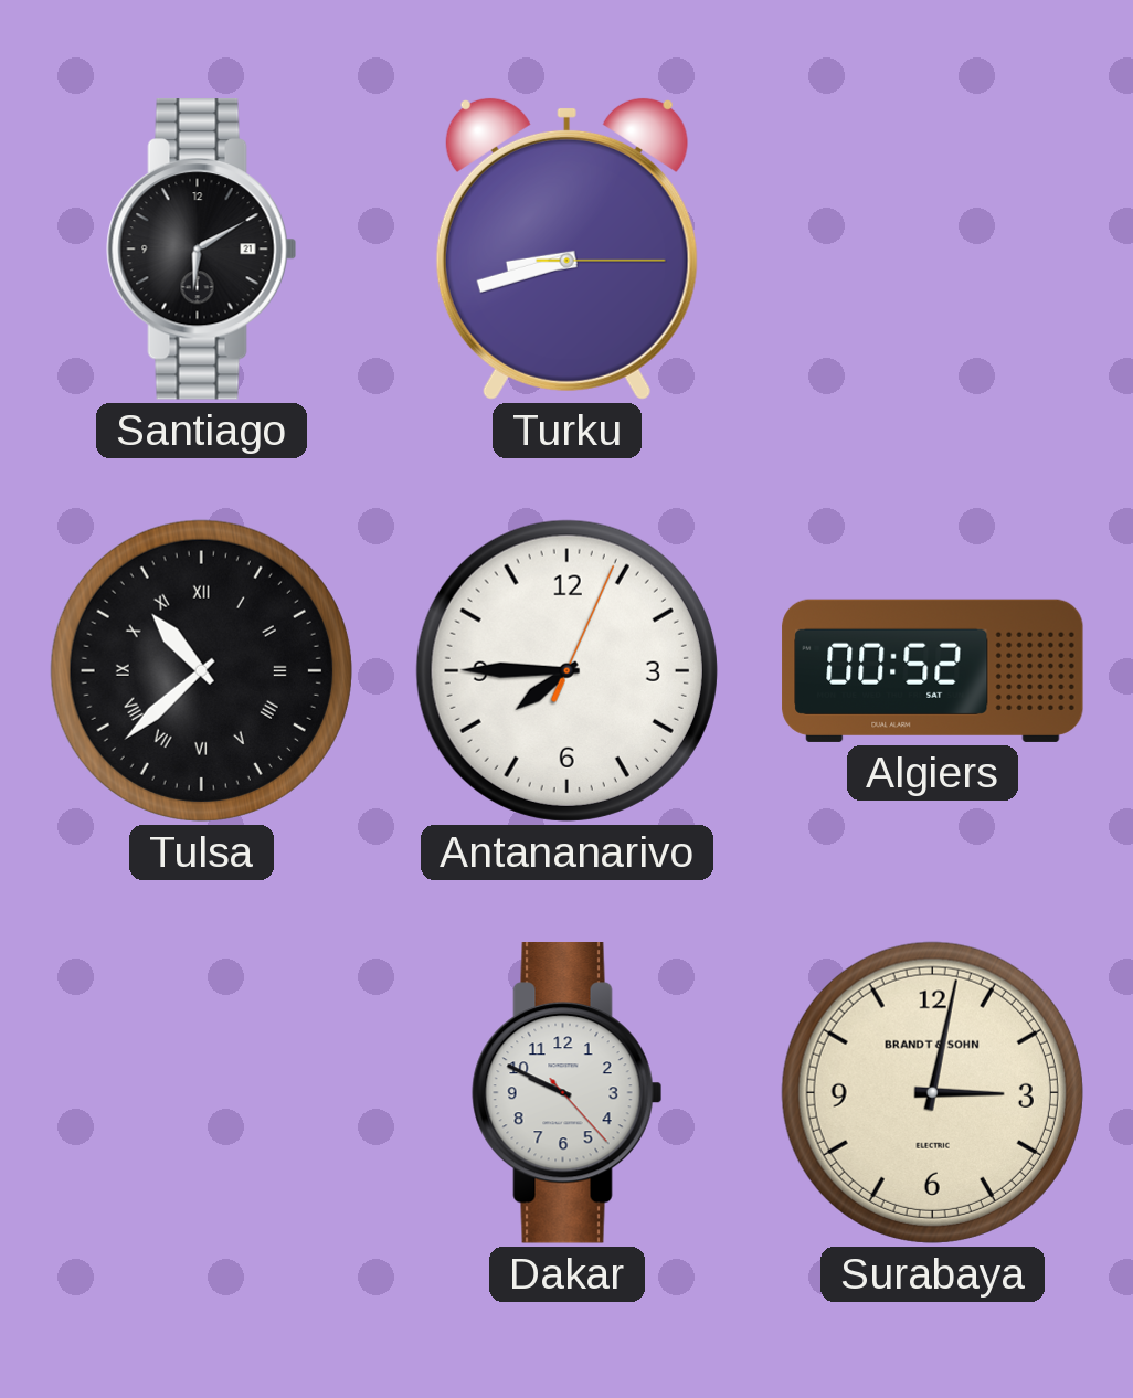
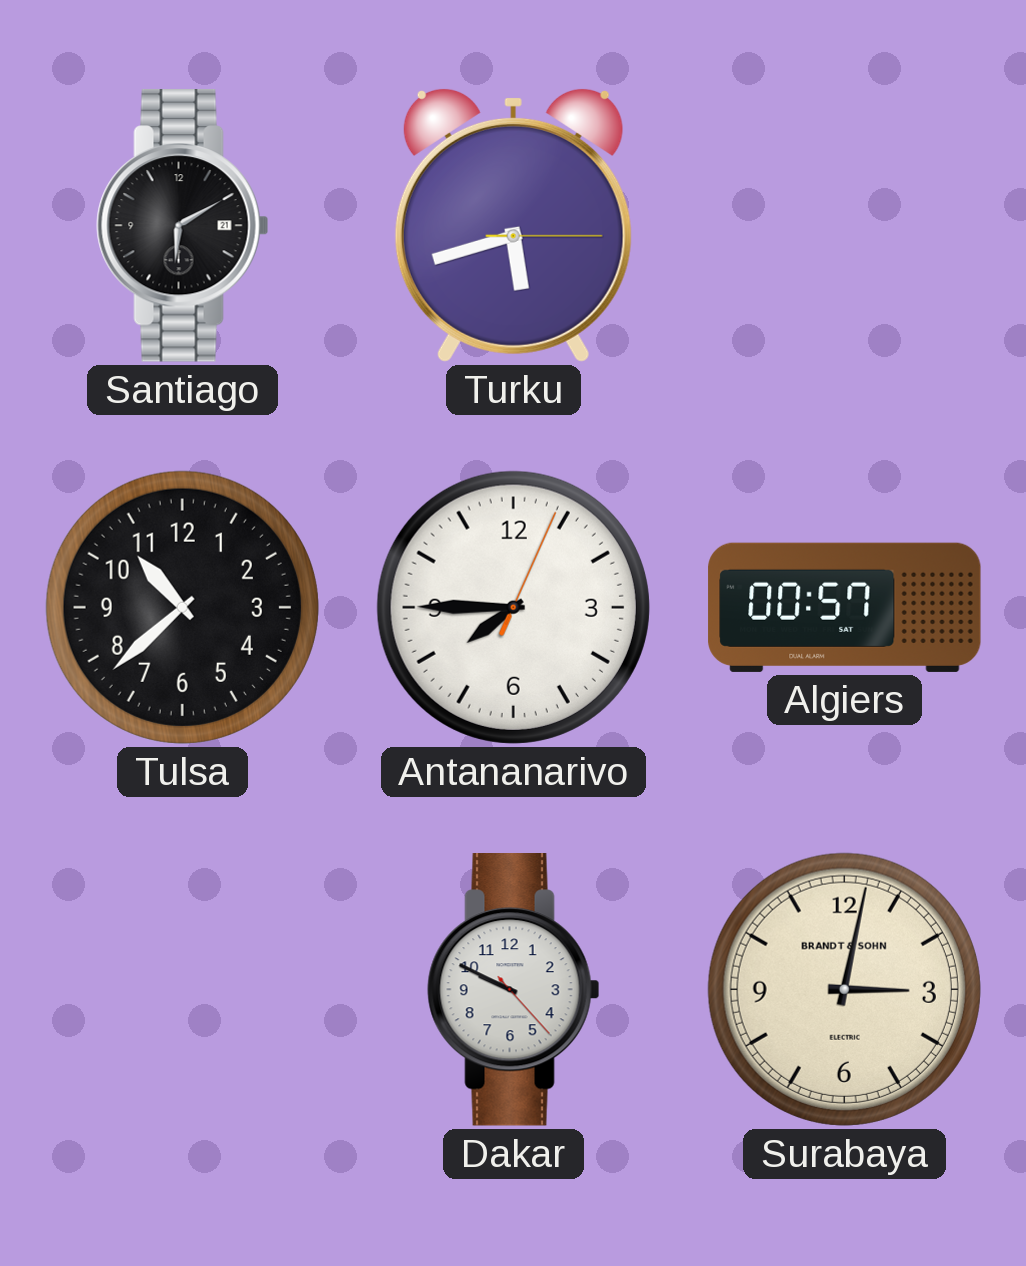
Turku: 8:42 -> 5:42
Tulsa numerals: Roman -> Arabic
Algiers: 00:52 -> 00:57
